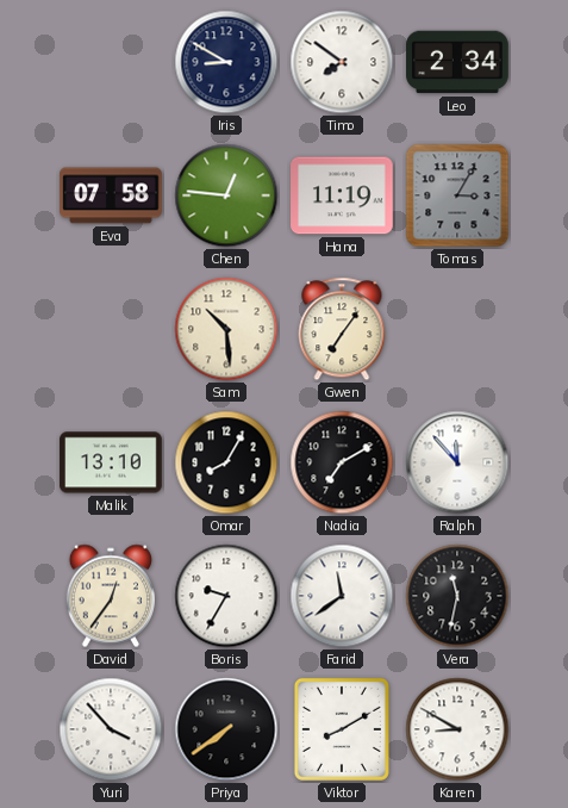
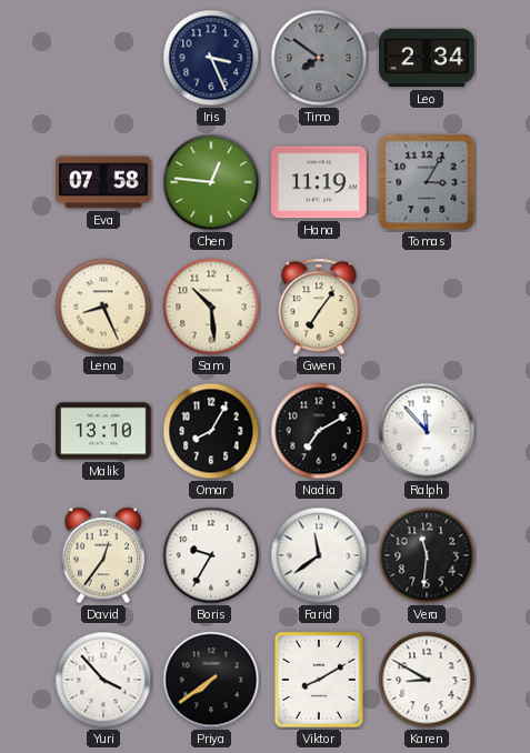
Iris: 8:50 -> 3:26
Timo dial: white -> grey
Lena: none -> 8:26
Vera: 11:32 -> 11:31
